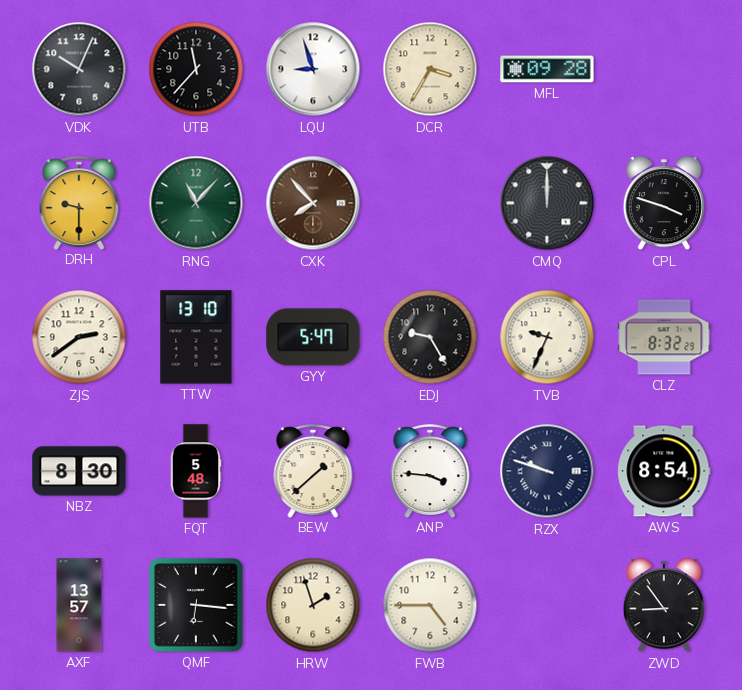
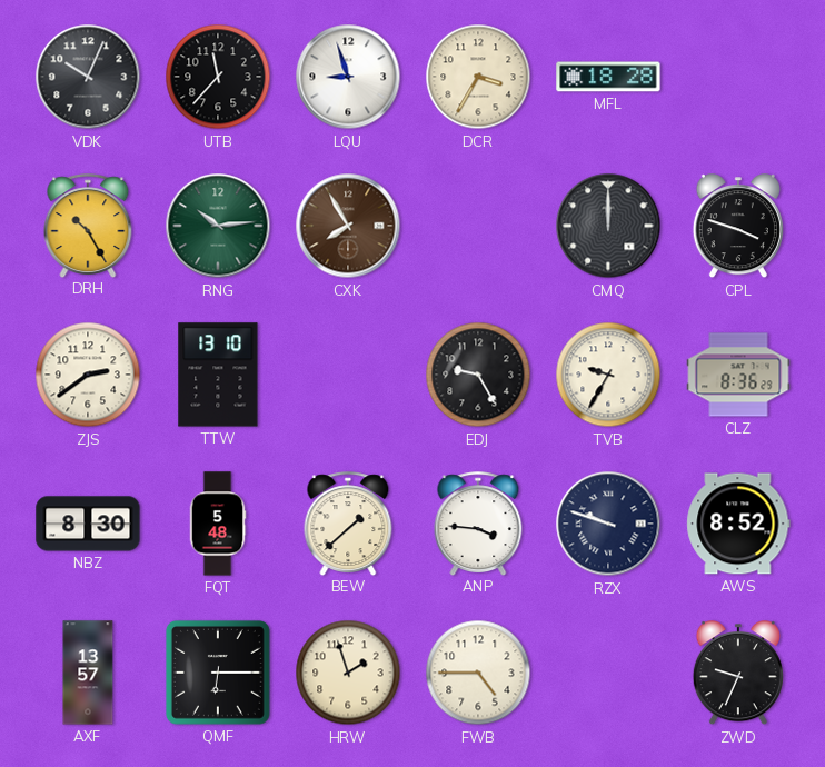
MFL: 09:28 -> 18:28
DRH: 9:30 -> 10:25
RNG: 11:07 -> 10:14
CXK: 7:53 -> 7:55
GYY: 5:47 -> none
TVB: 9:34 -> 9:35
CLZ: 8:32 -> 8:36
AWS: 8:54 -> 8:52
QMF: 6:16 -> 6:15
ZWD: 8:54 -> 9:34
